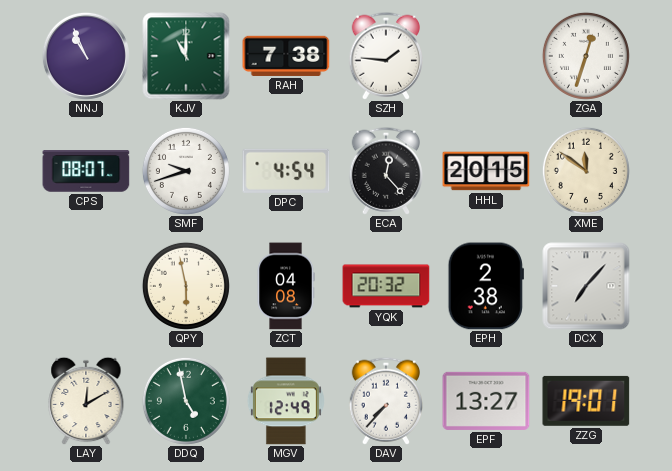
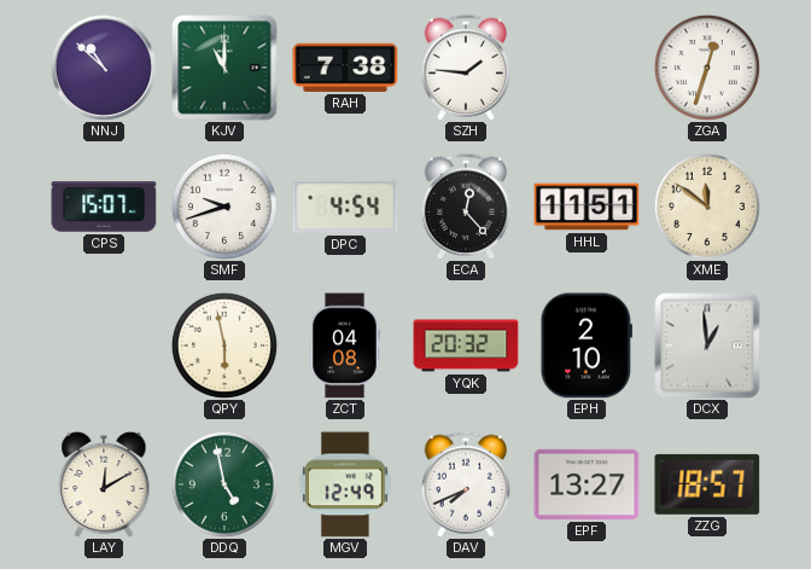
NNJ: 10:56 -> 10:52
CPS: 08:07 -> 15:07
HHL: 20:15 -> 11:51
EPH: 2:38 -> 2:10
DCX: 7:07 -> 12:59
DAV: 7:37 -> 7:41
ZZG: 19:01 -> 18:57
